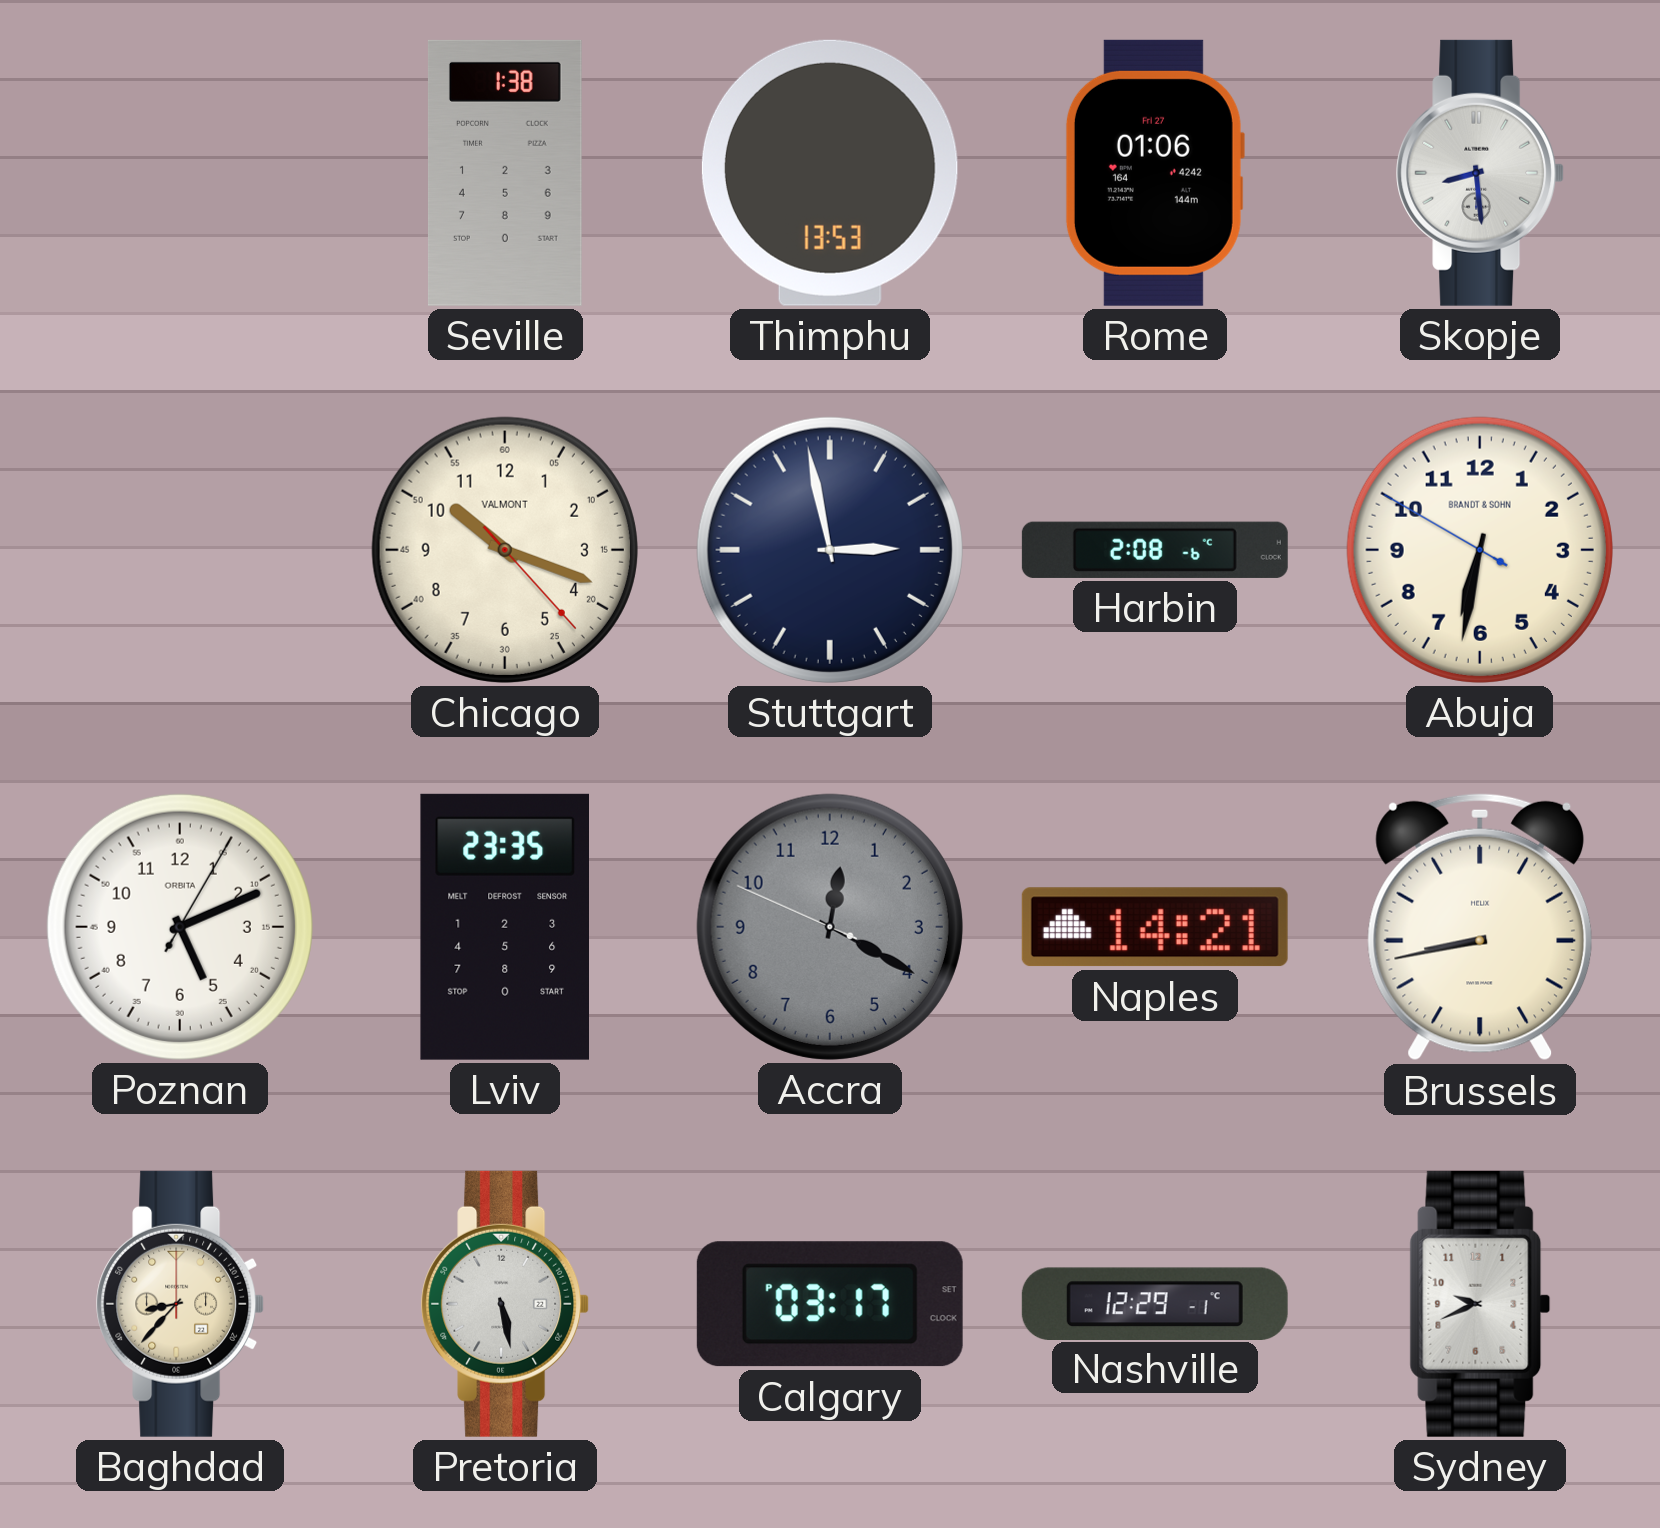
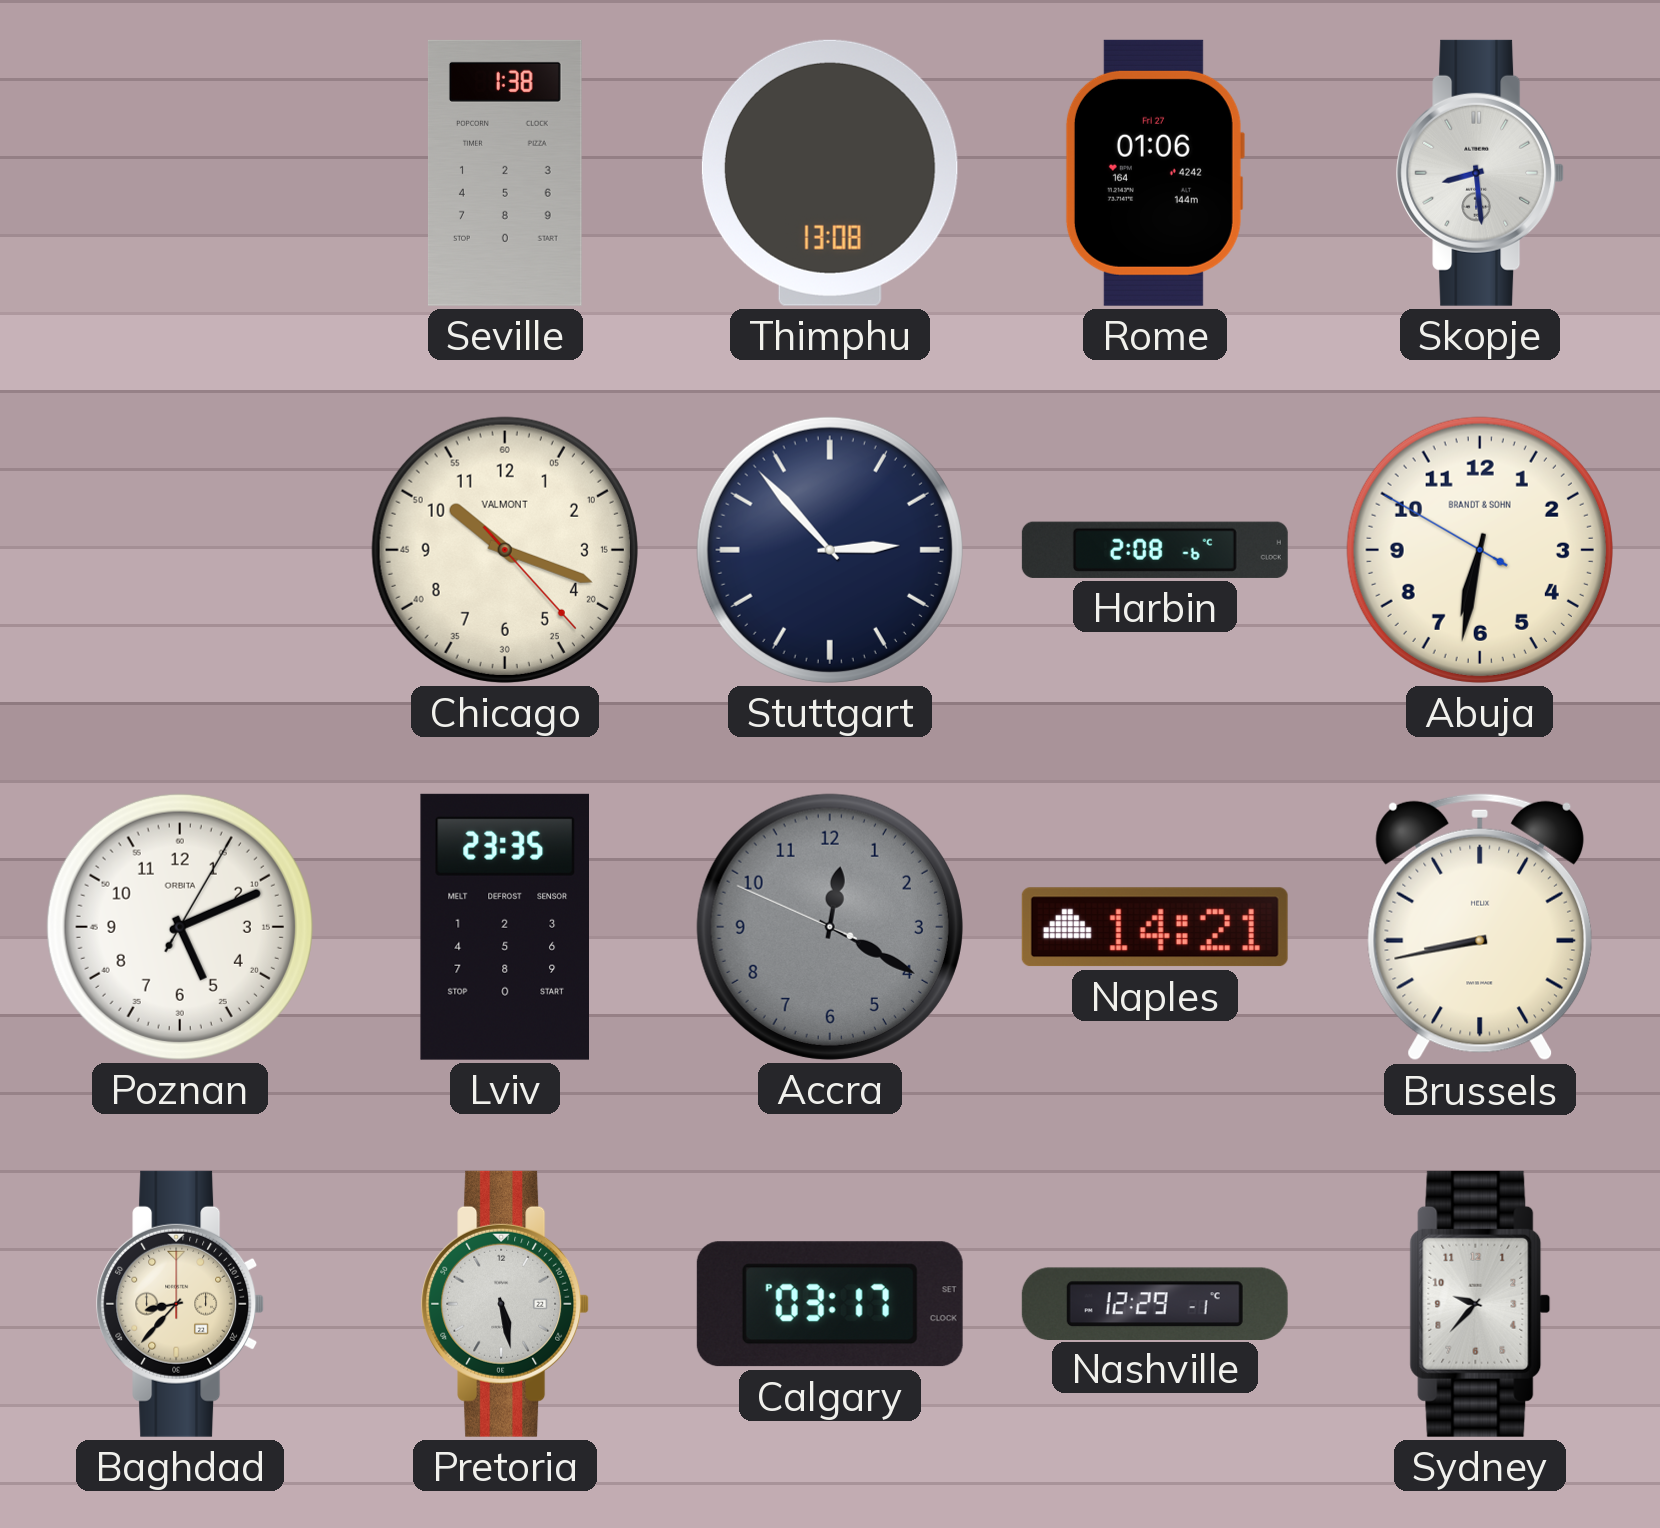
Thimphu: 13:53 -> 13:08
Stuttgart: 2:58 -> 2:53
Sydney: 9:41 -> 9:37
